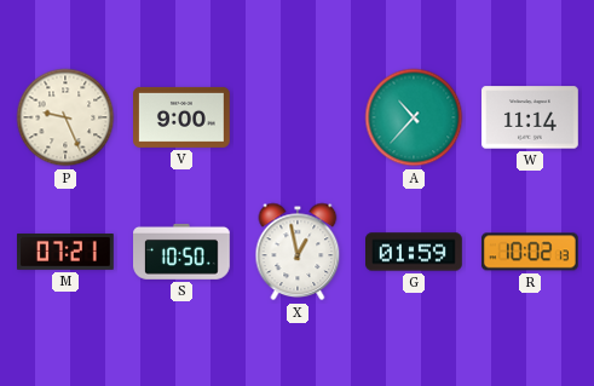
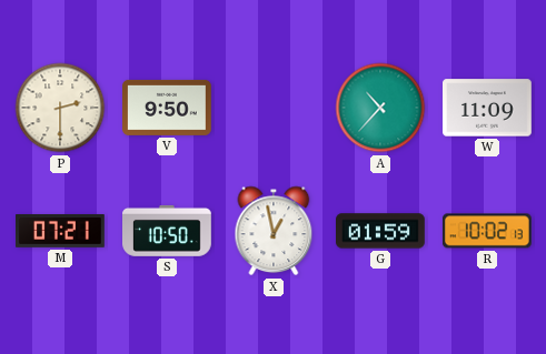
P: 9:26 -> 2:30
V: 9:00 -> 9:50
W: 11:14 -> 11:09
